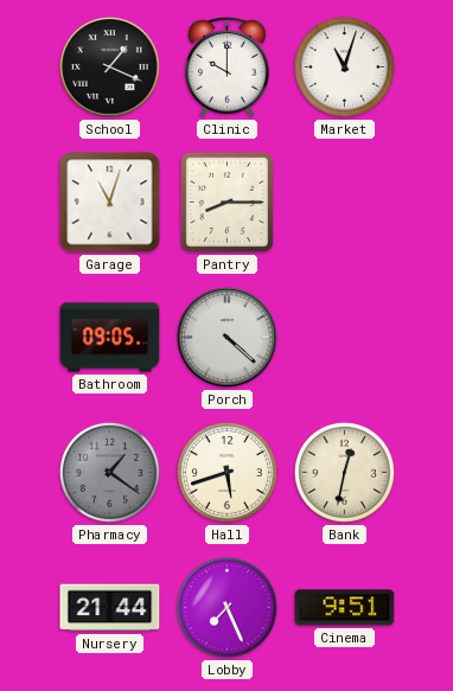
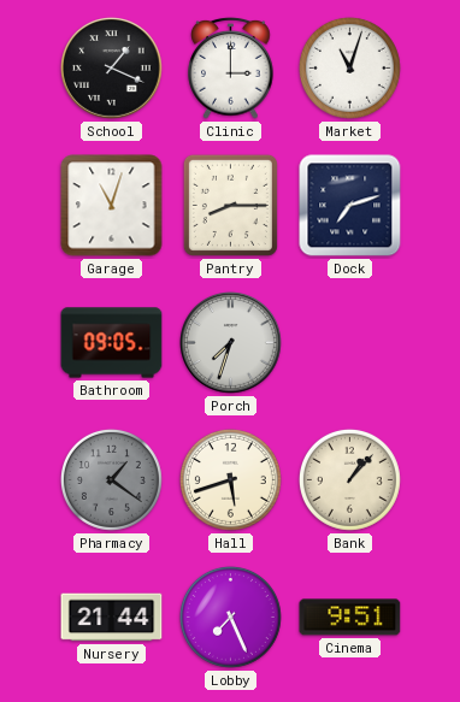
Clinic: 10:00 -> 3:00
Dock: none -> 7:12
Porch: 4:22 -> 7:33
Bank: 12:32 -> 1:07
